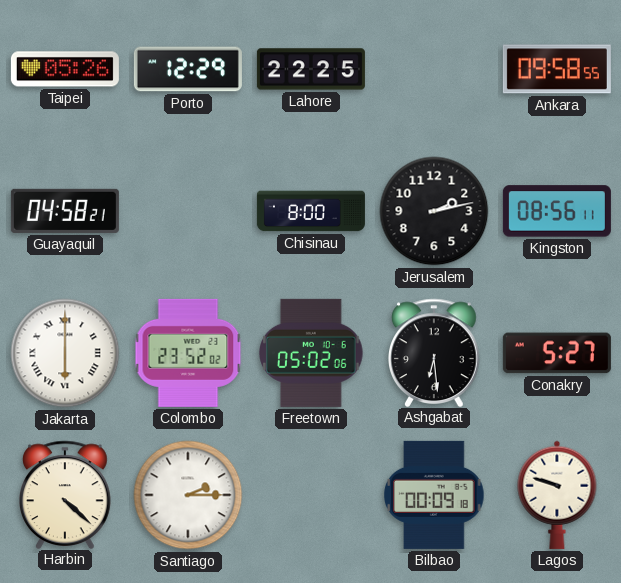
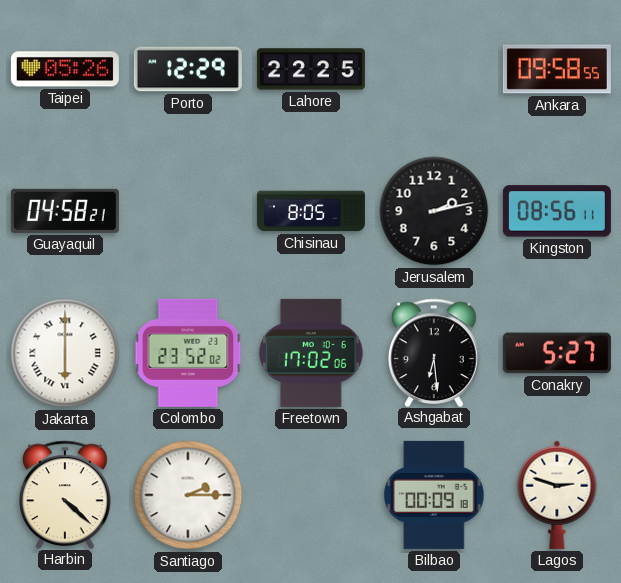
Chisinau: 8:00 -> 8:05
Freetown: 05:02 -> 17:02
Lagos: 9:48 -> 2:48
